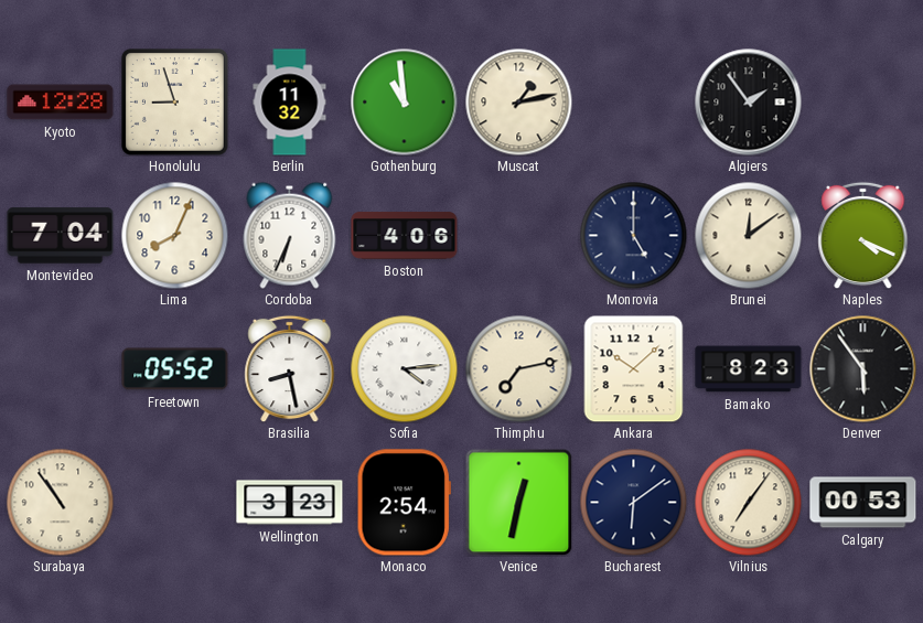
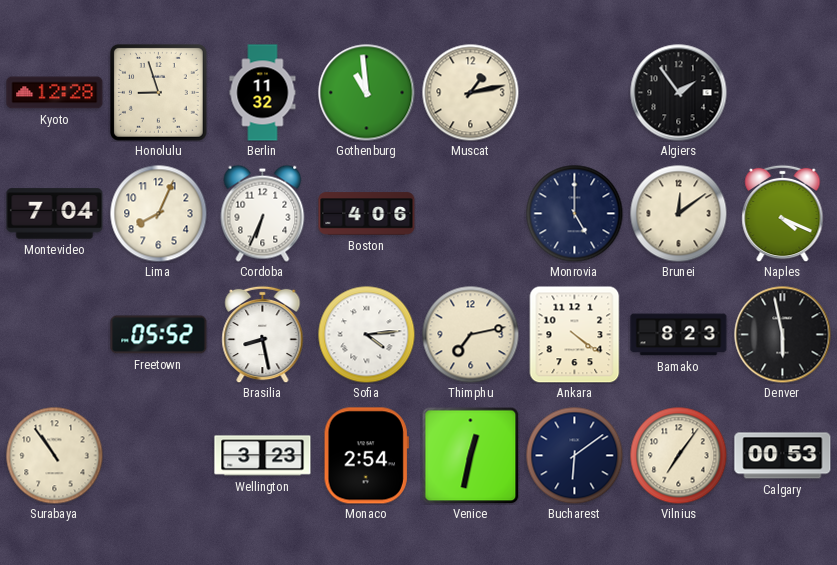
Ankara: 10:08 -> 4:21
Denver: 5:54 -> 5:58
